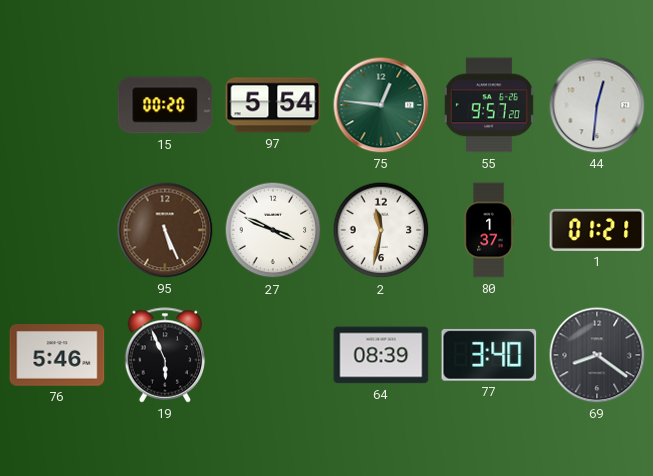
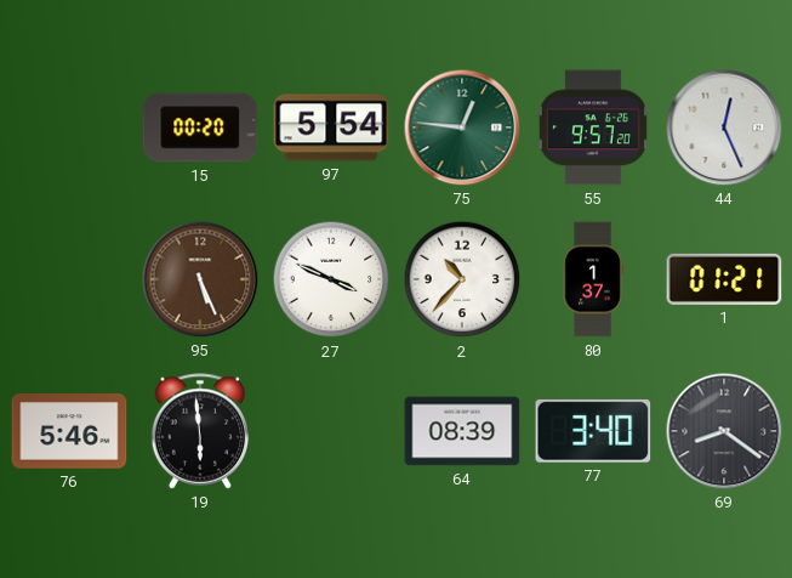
44: 12:31 -> 12:26
2: 11:32 -> 10:37
19: 5:56 -> 5:59
